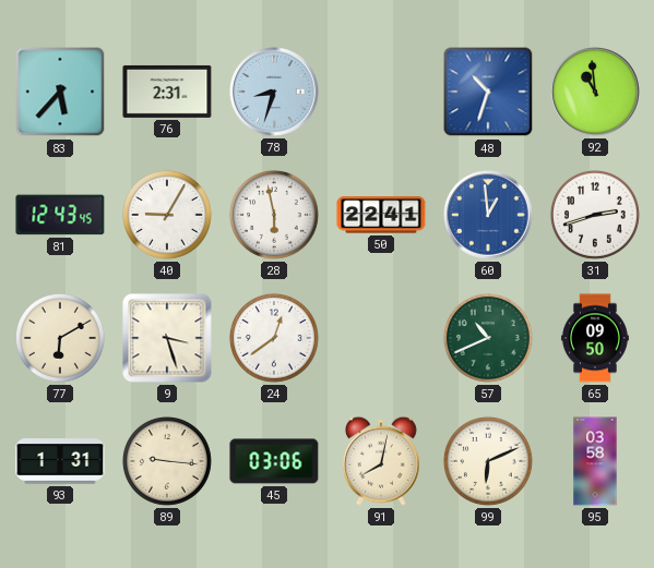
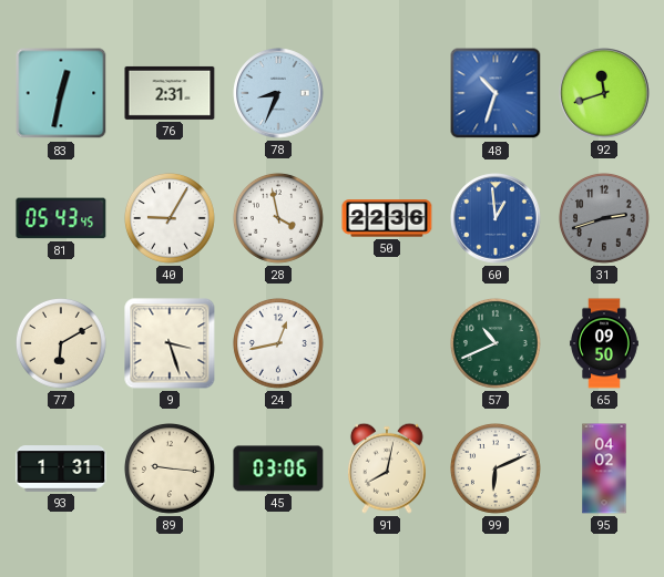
83: 5:37 -> 12:32
78: 8:33 -> 8:34
92: 10:59 -> 11:42
81: 12:43 -> 05:43
28: 5:58 -> 3:58
50: 22:41 -> 22:36
31 dial: white -> grey
24: 12:39 -> 12:43
95: 03:58 -> 04:02
